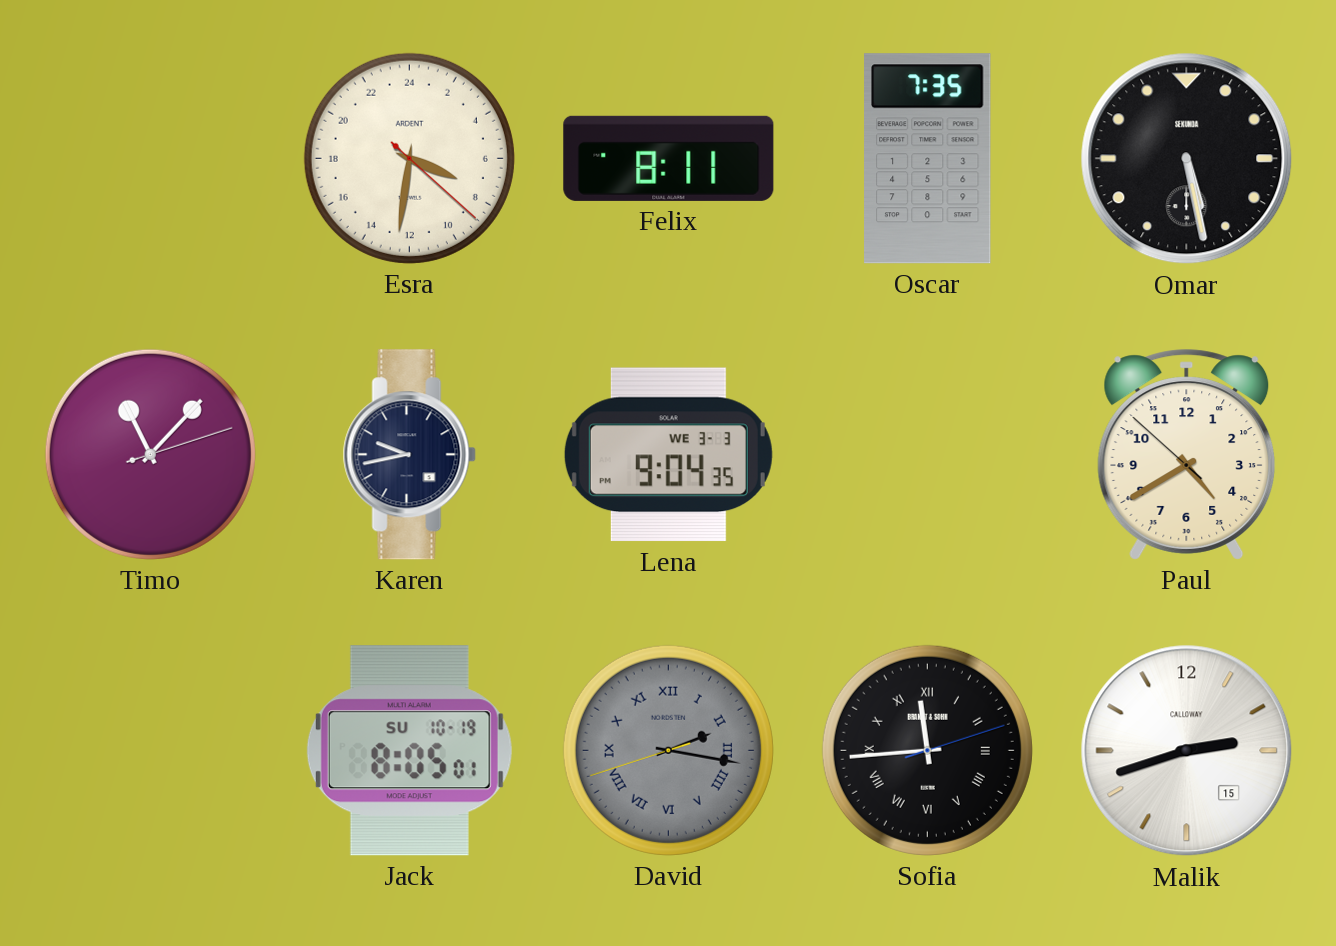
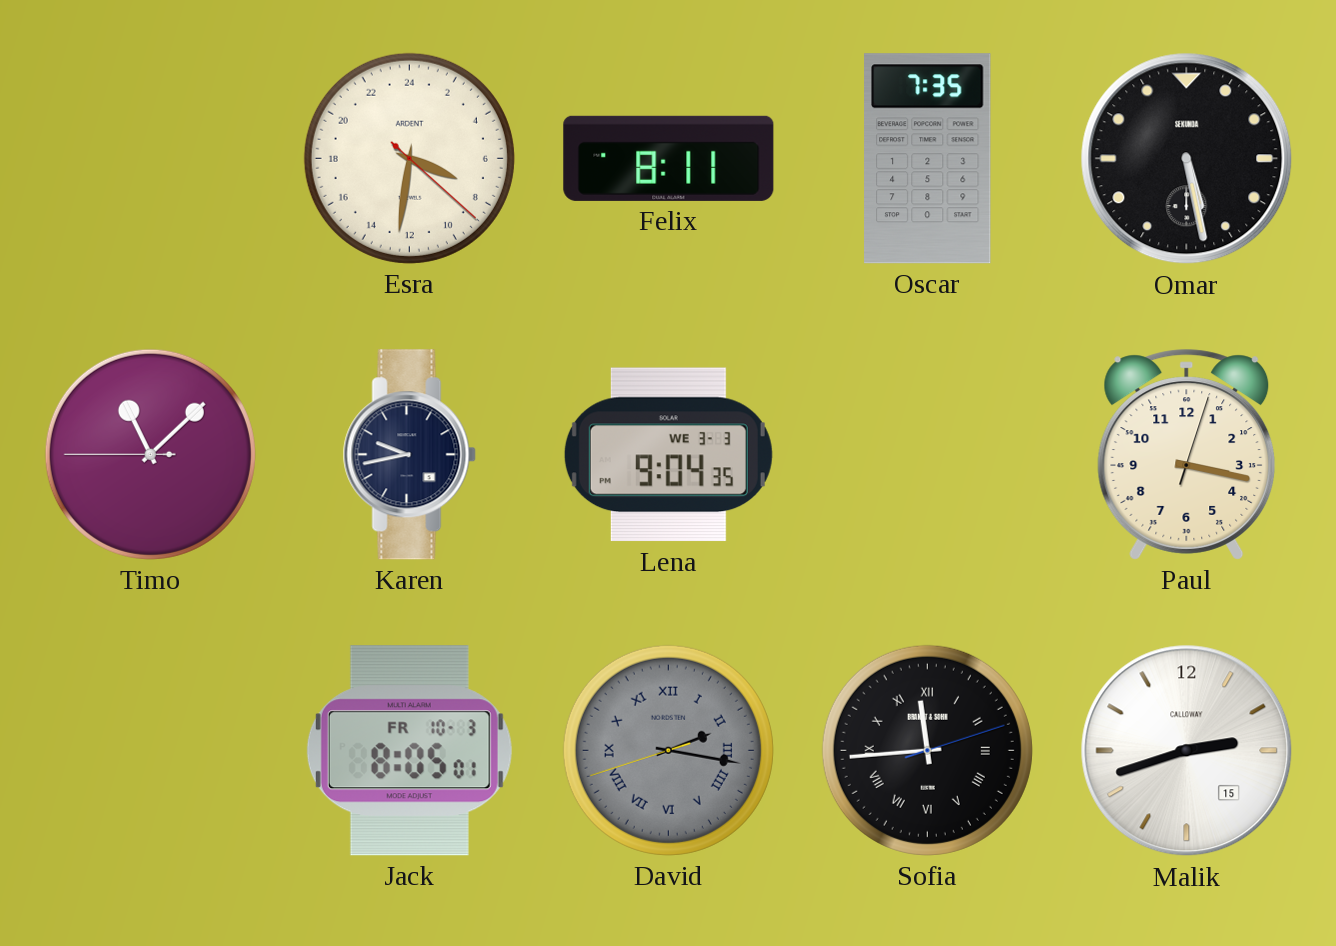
Timo: 11:07:12 -> 11:07:45
Paul: 4:39 -> 3:17
Jack date: SU 10-19 -> FR 10-3
